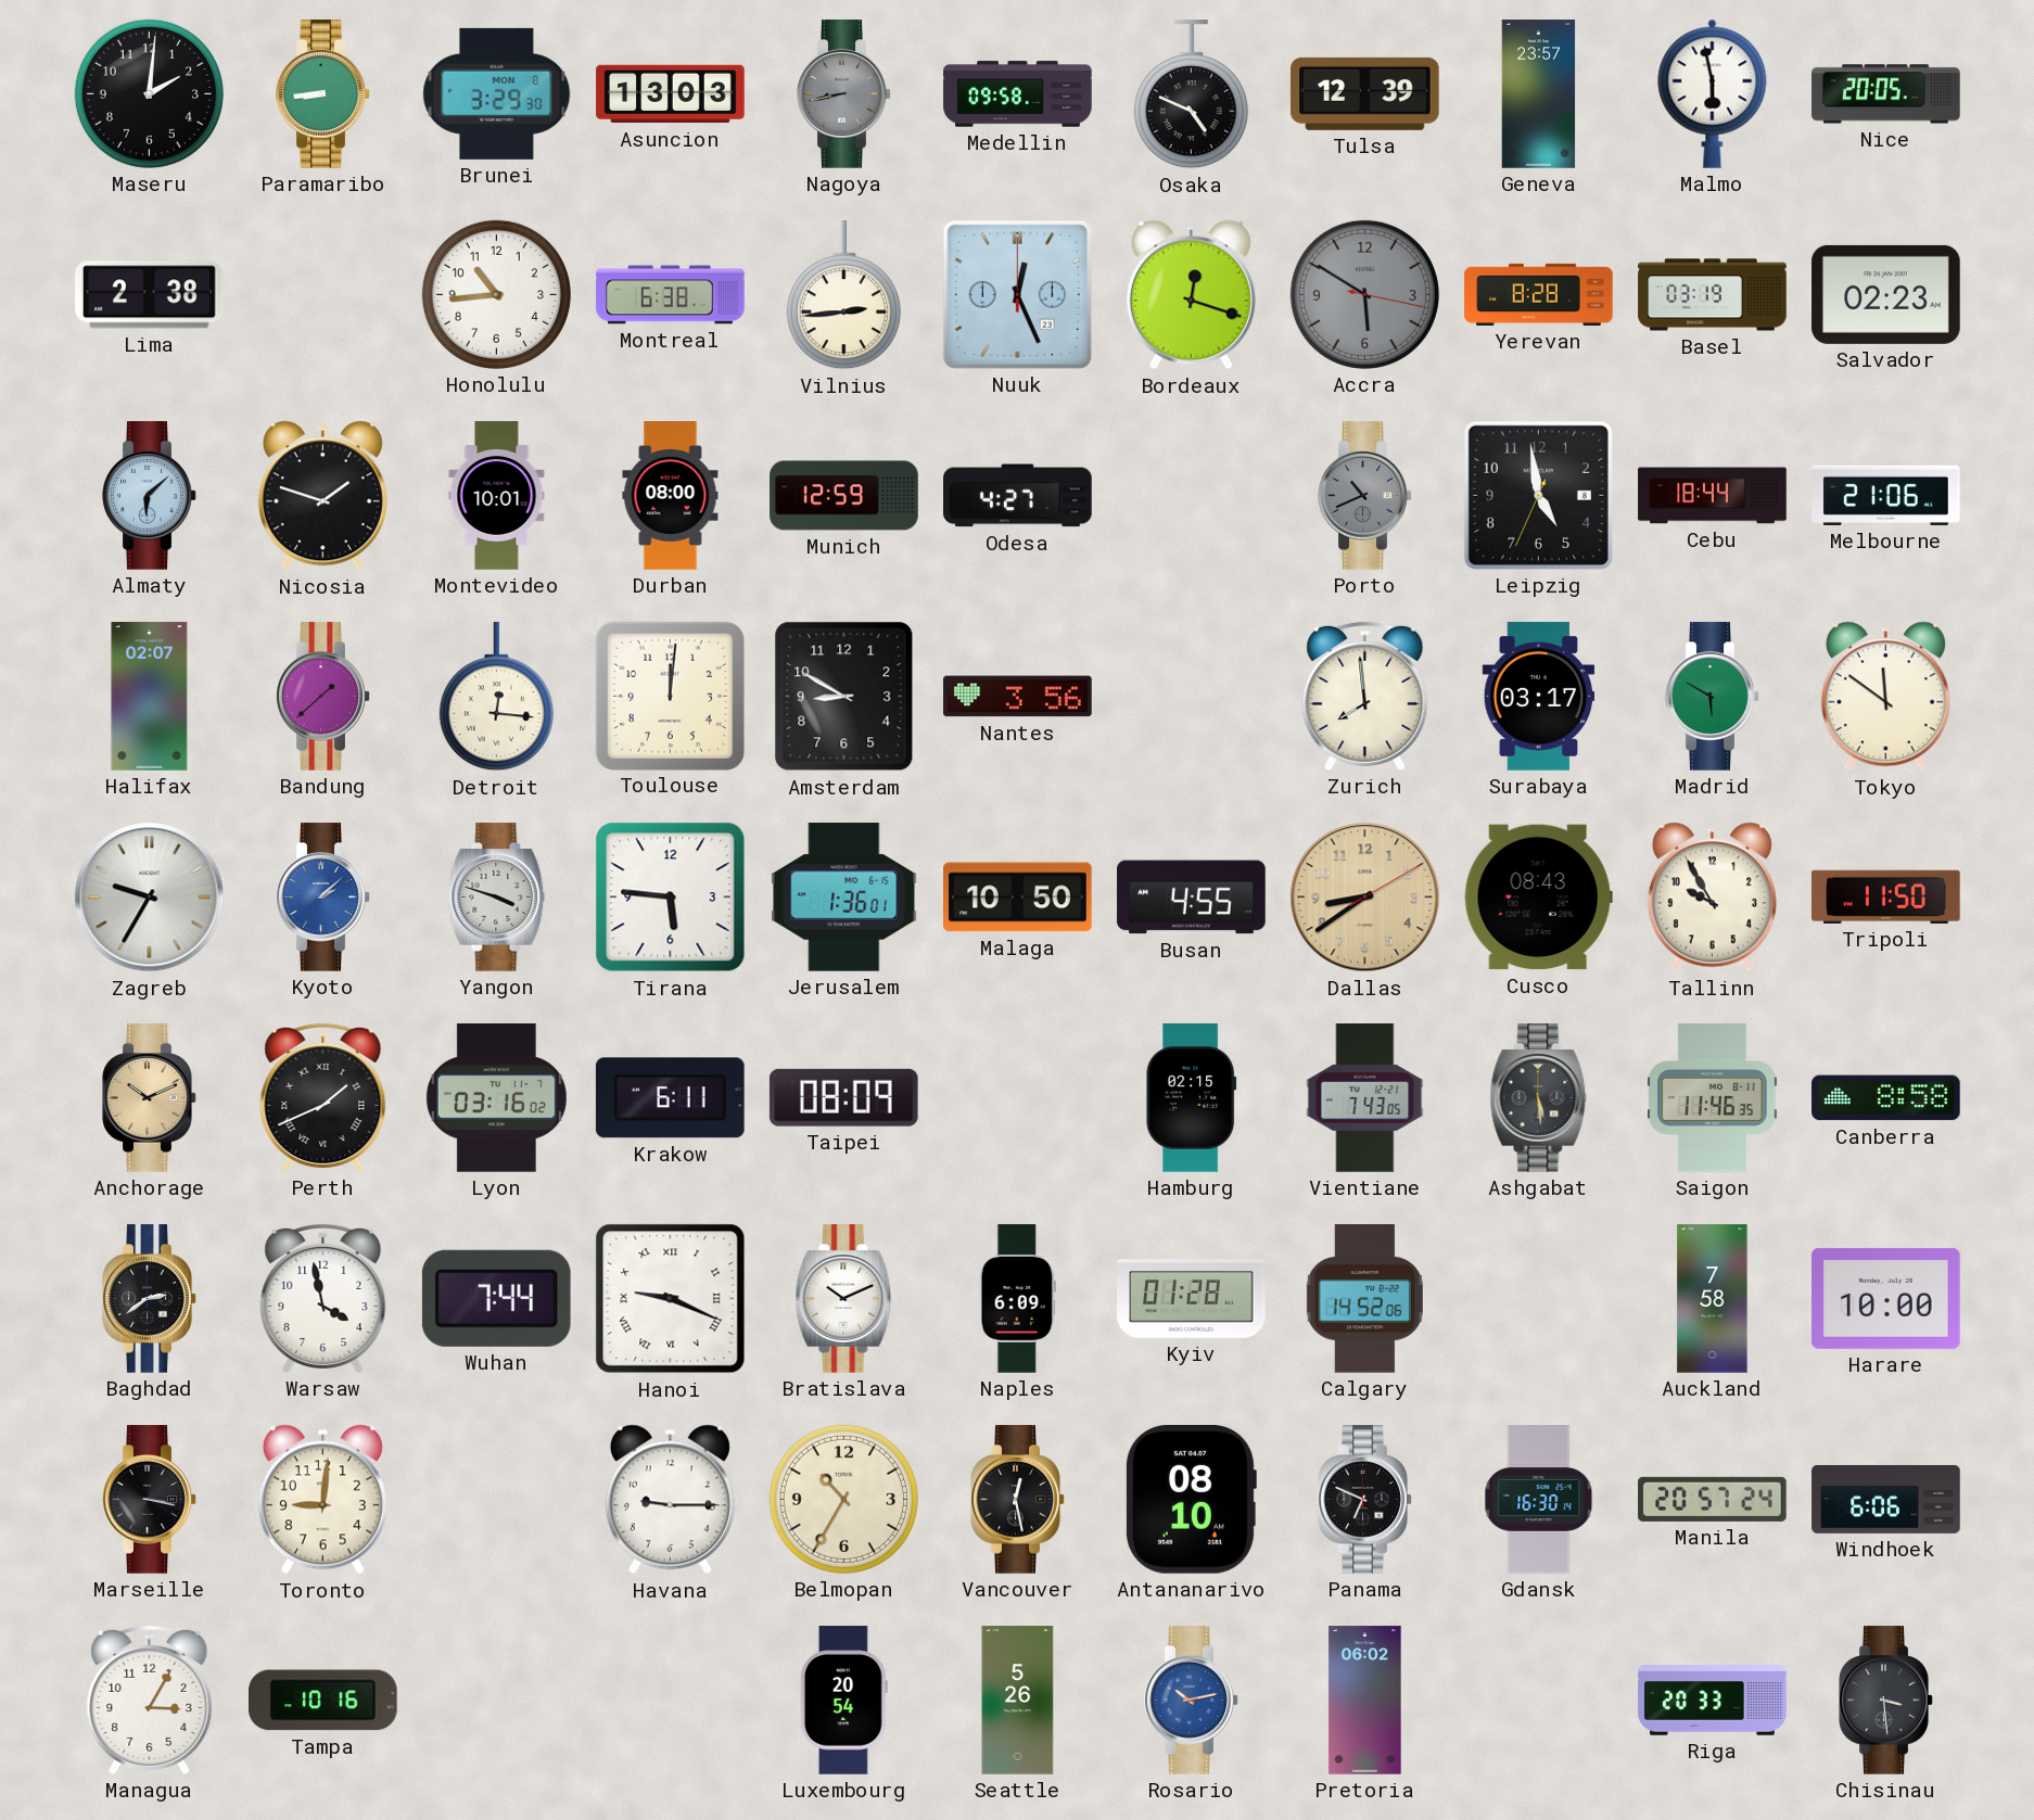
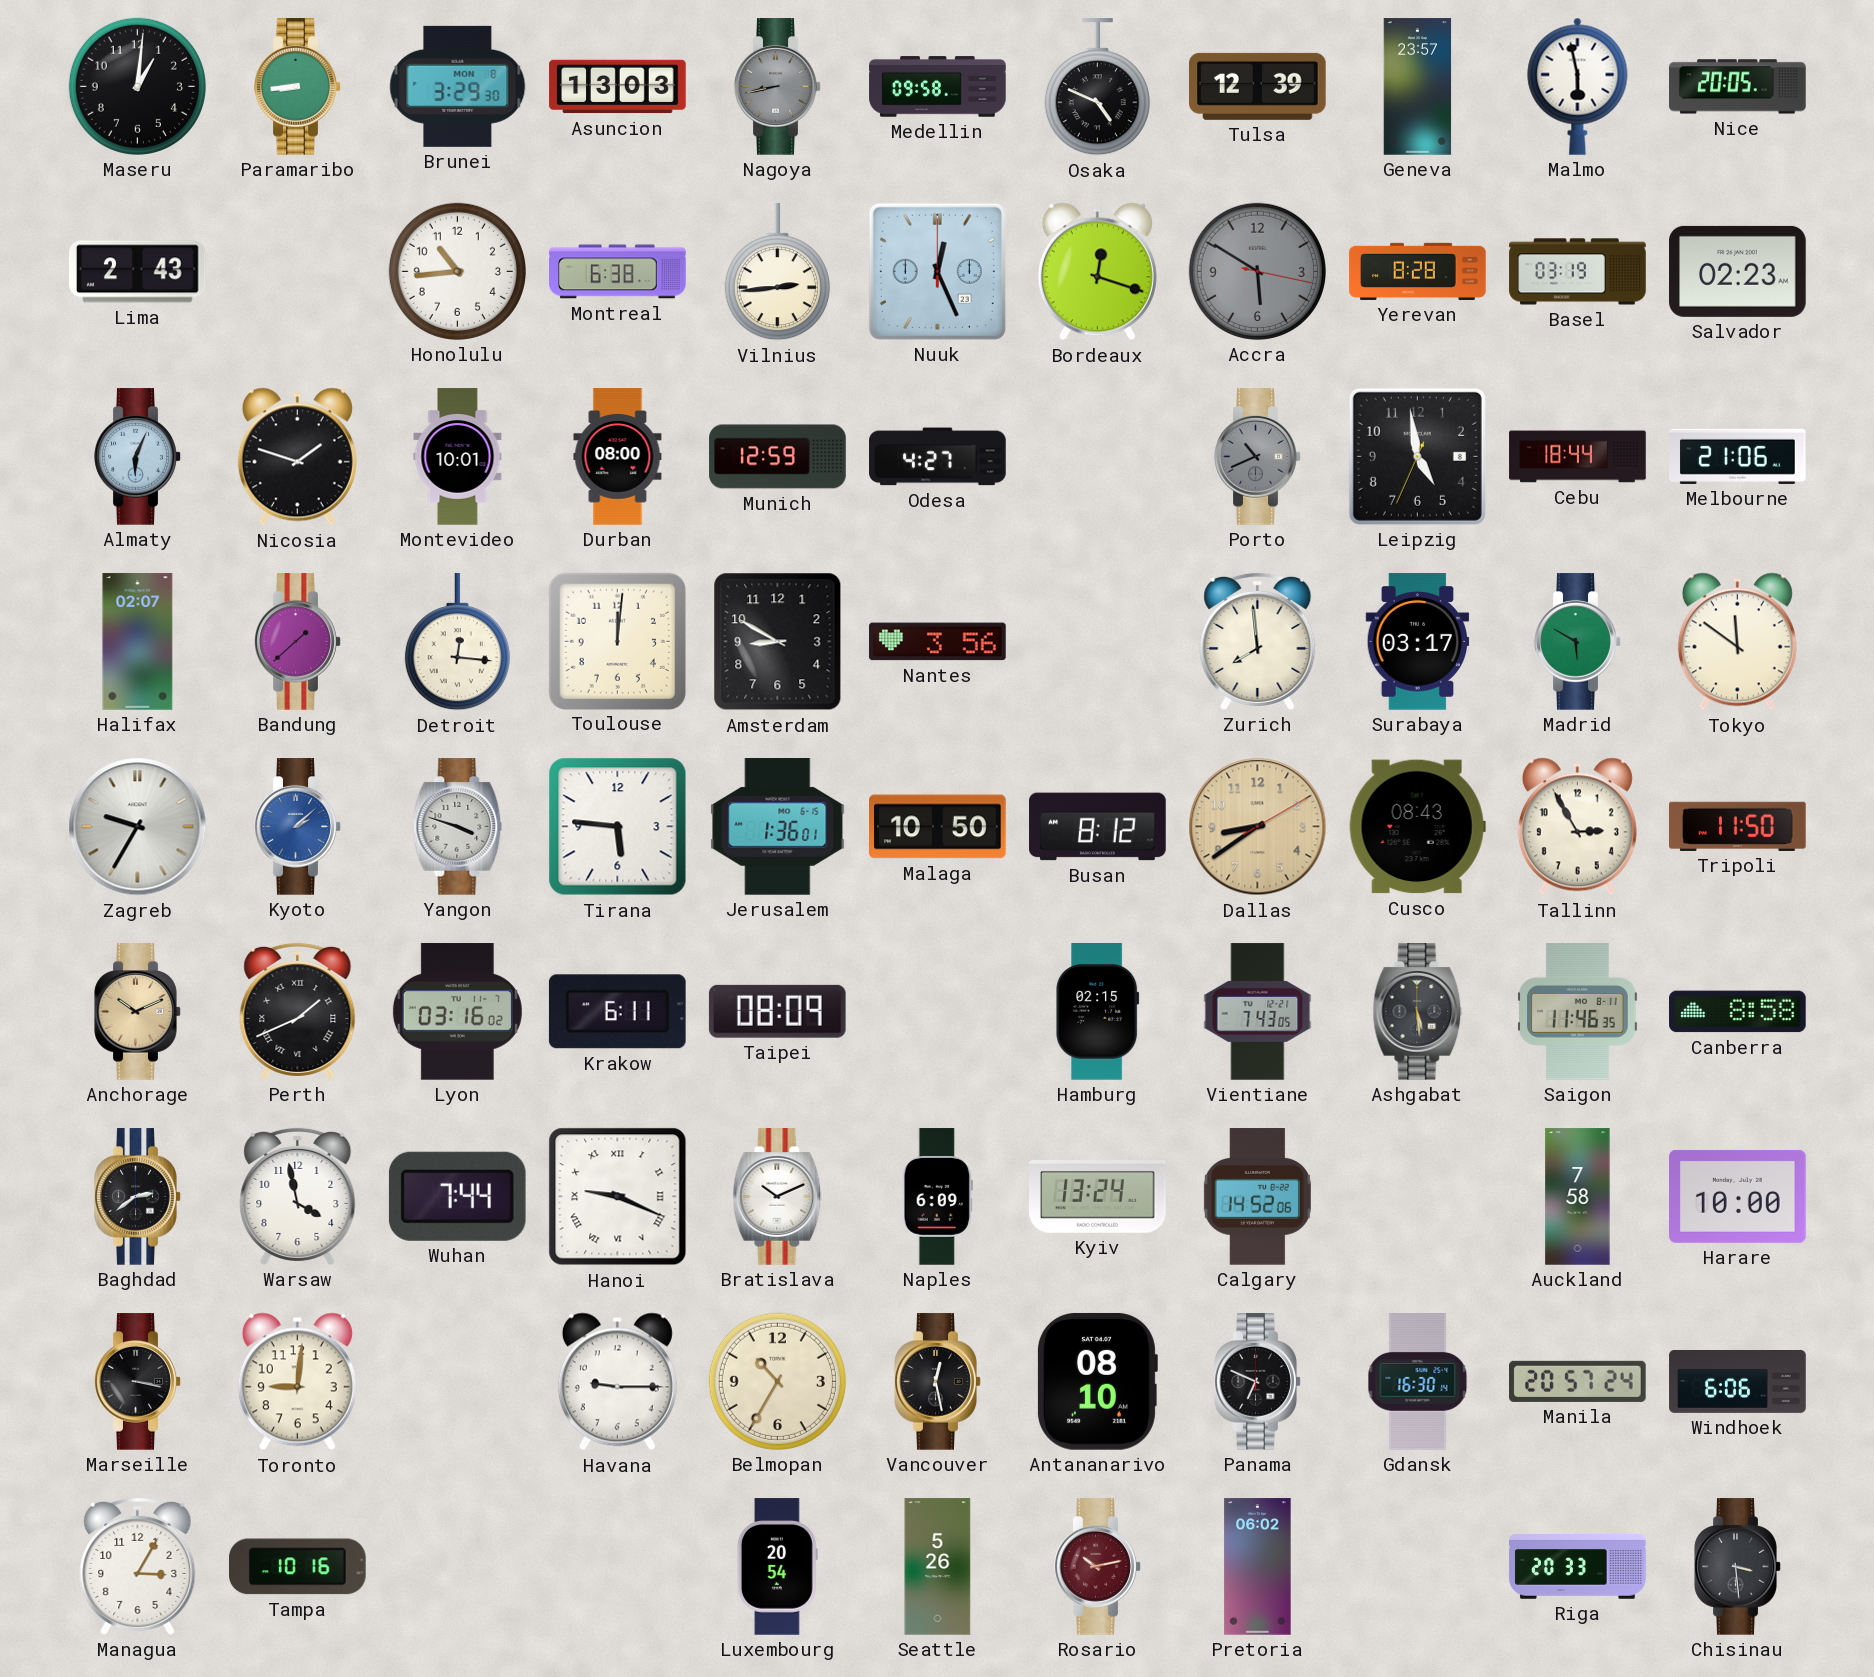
Maseru: 2:01 -> 1:01
Lima: 2:38 -> 2:43
Almaty: 6:08 -> 6:04
Busan: 4:55 -> 8:12
Tallinn: 9:55 -> 2:55
Kyiv: 01:28 -> 13:24
Rosario dial: blue -> burgundy
